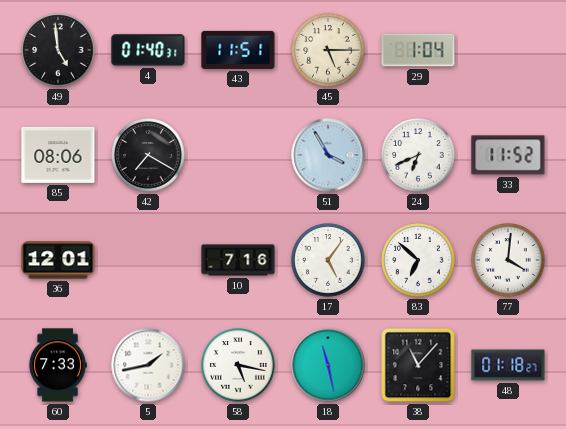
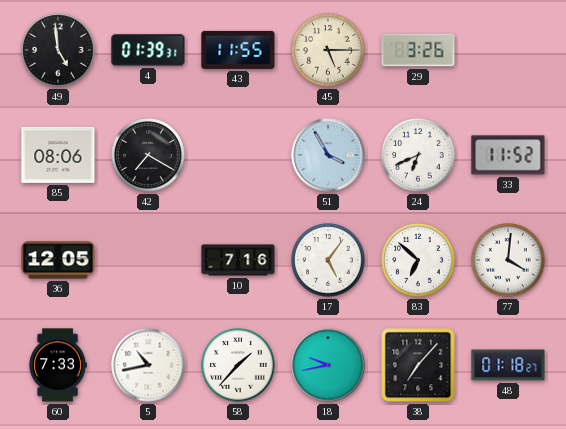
4: 01:40 -> 01:39
43: 11:51 -> 11:55
29: 1:04 -> 3:26
36: 12:01 -> 12:05
5: 1:43 -> 10:43
58: 5:17 -> 1:37
18: 11:28 -> 9:43
38: 11:07 -> 7:07
